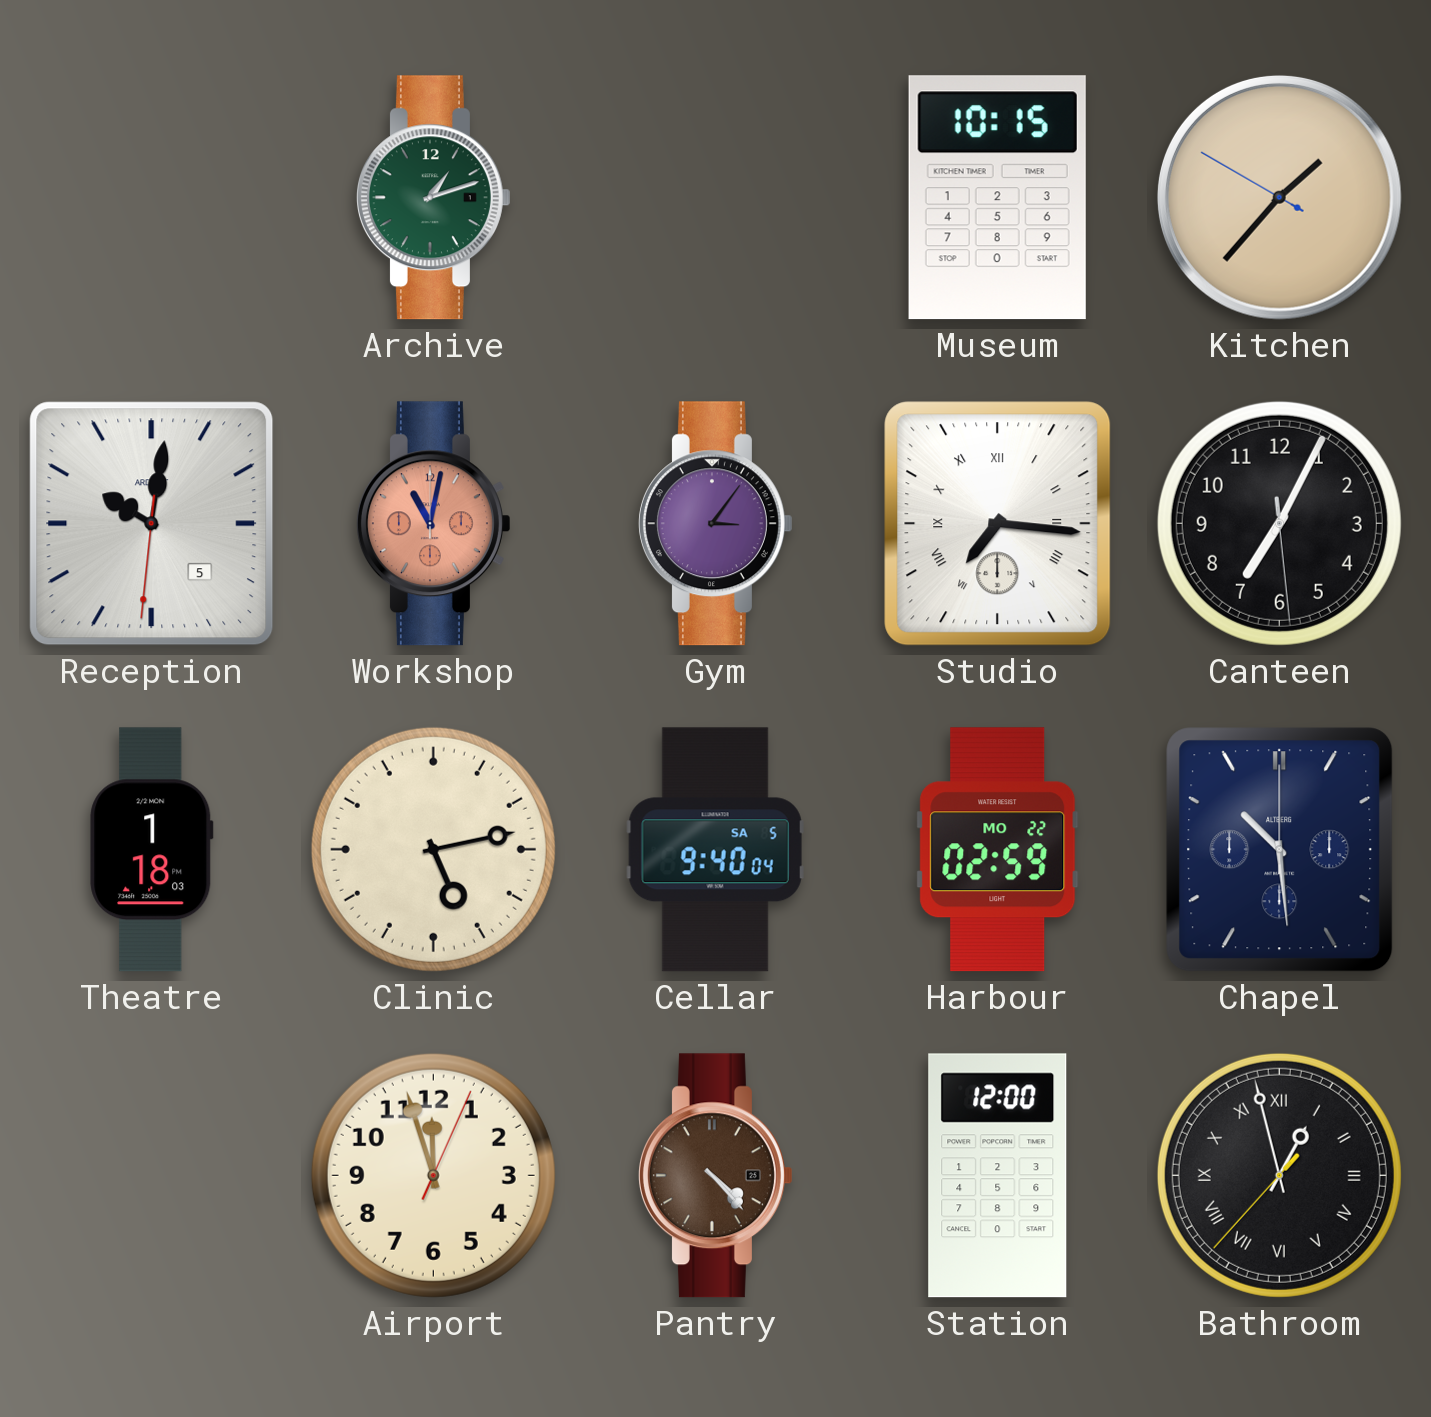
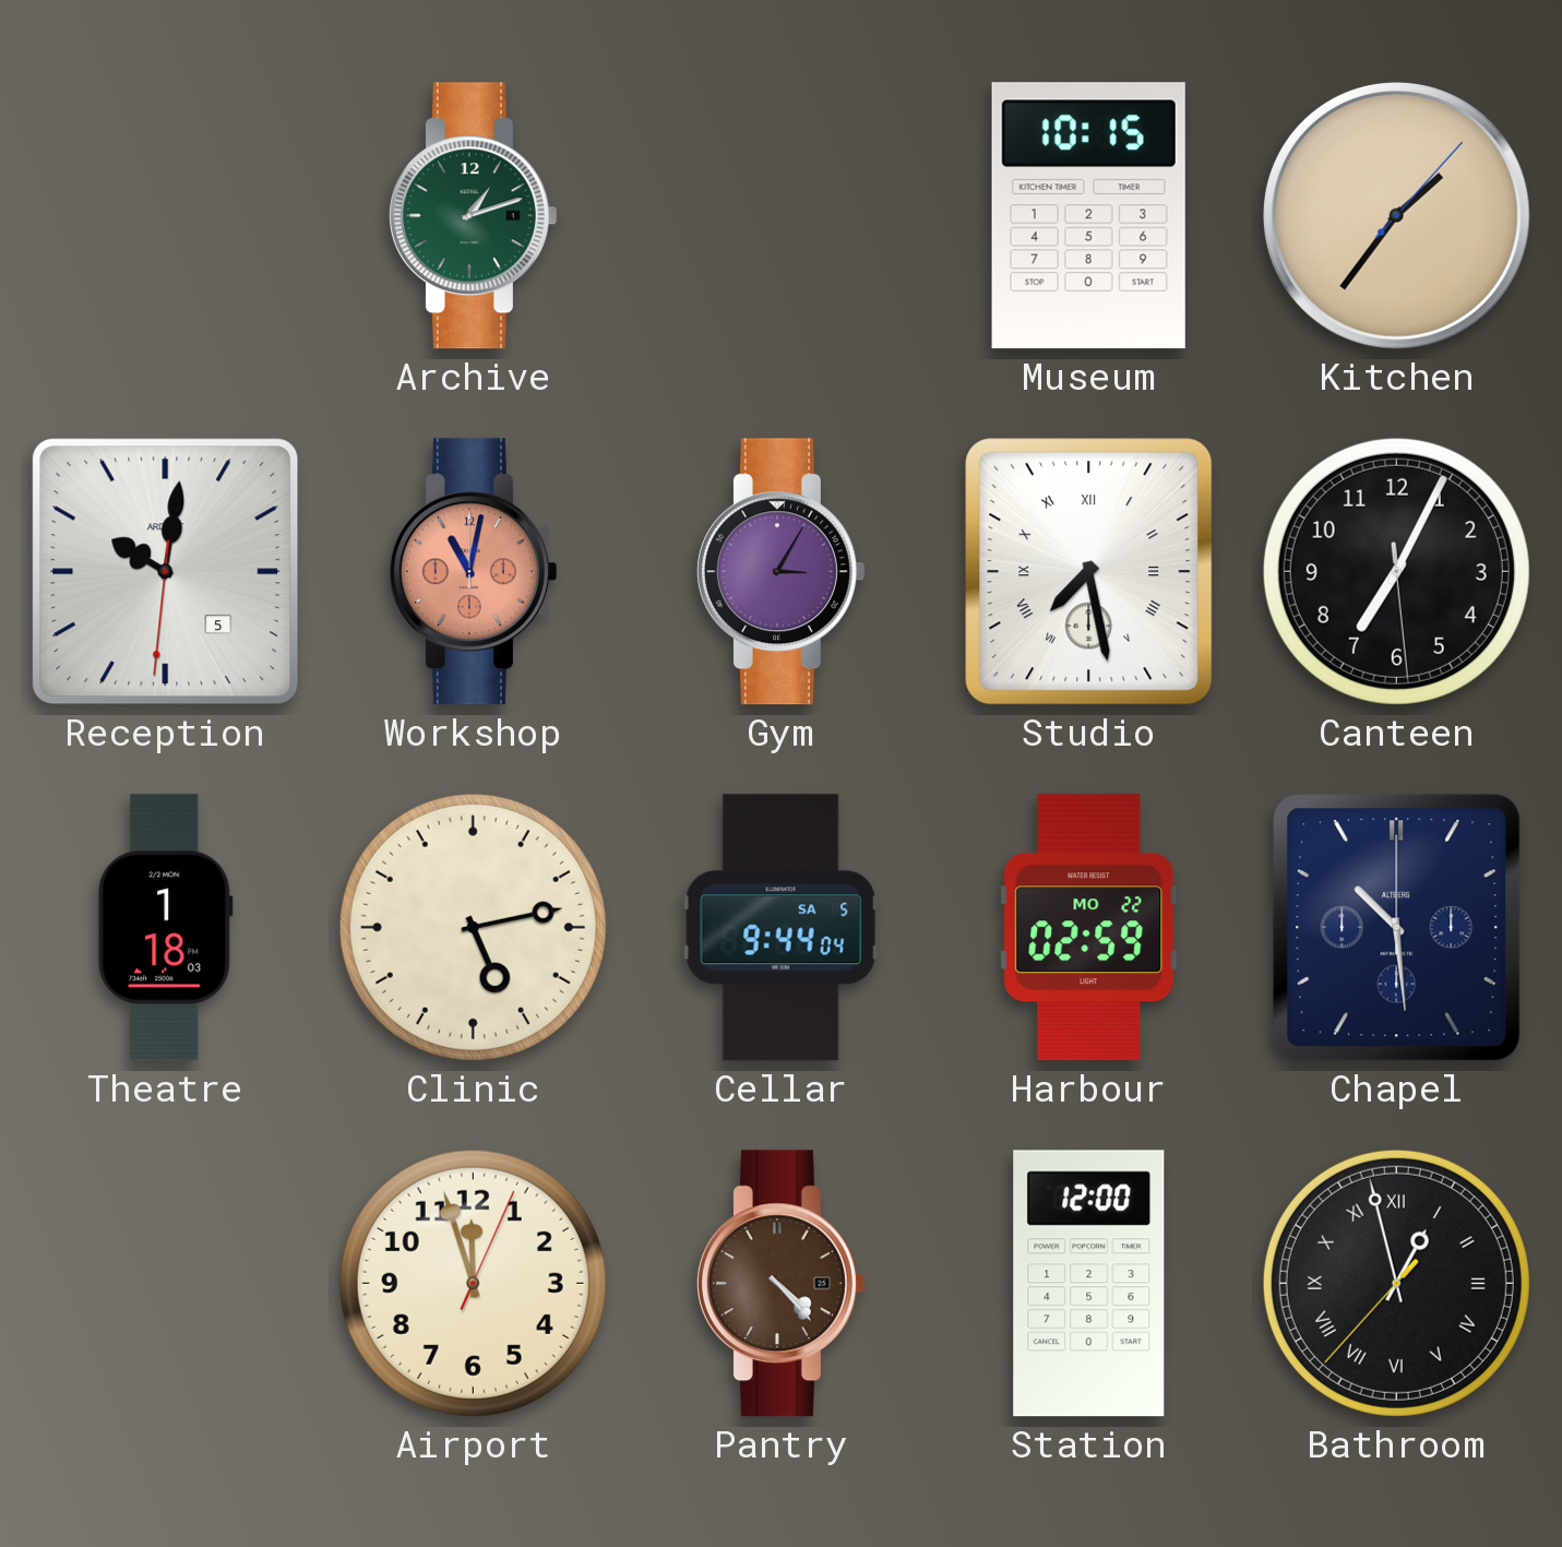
Kitchen: 1:36:50 -> 1:36:07
Gym: 3:06 -> 3:05
Studio: 7:16 -> 7:28
Cellar: 9:40 -> 9:44
